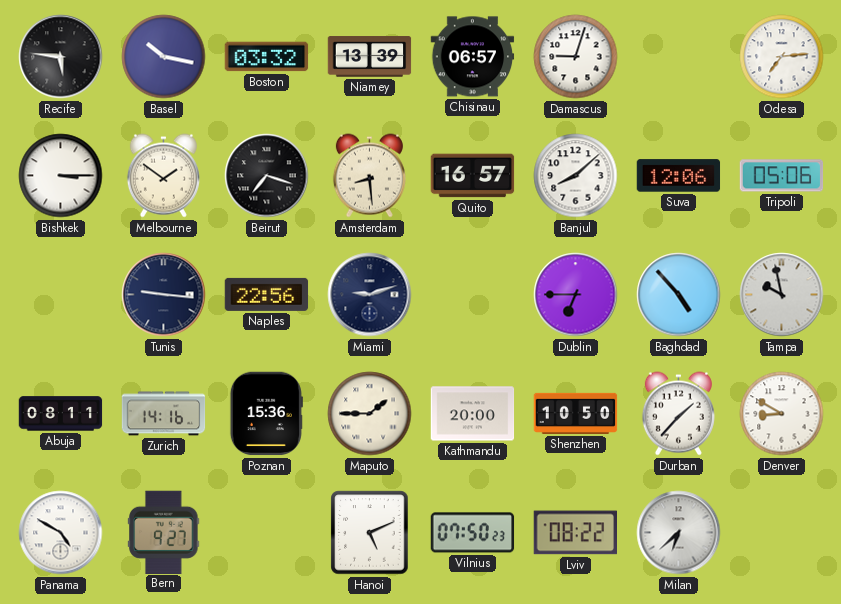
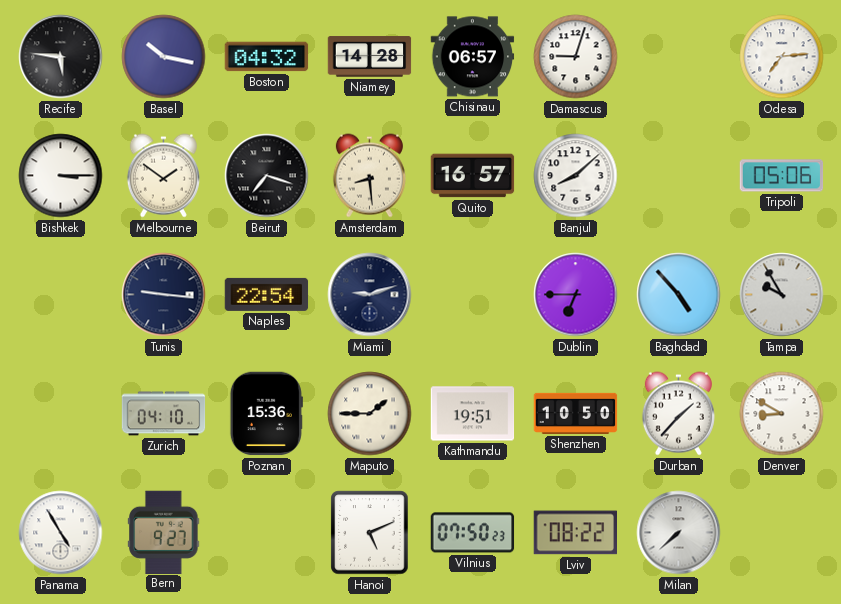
Boston: 03:32 -> 04:32
Niamey: 13:39 -> 14:28
Suva: 12:06 -> none
Naples: 22:56 -> 22:54
Tampa: 9:58 -> 9:55
Abuja: 08:11 -> none
Zurich: 14:16 -> 04:10
Kathmandu: 20:00 -> 19:51
Panama: 4:50 -> 4:55
Milan: 6:38 -> 7:38
